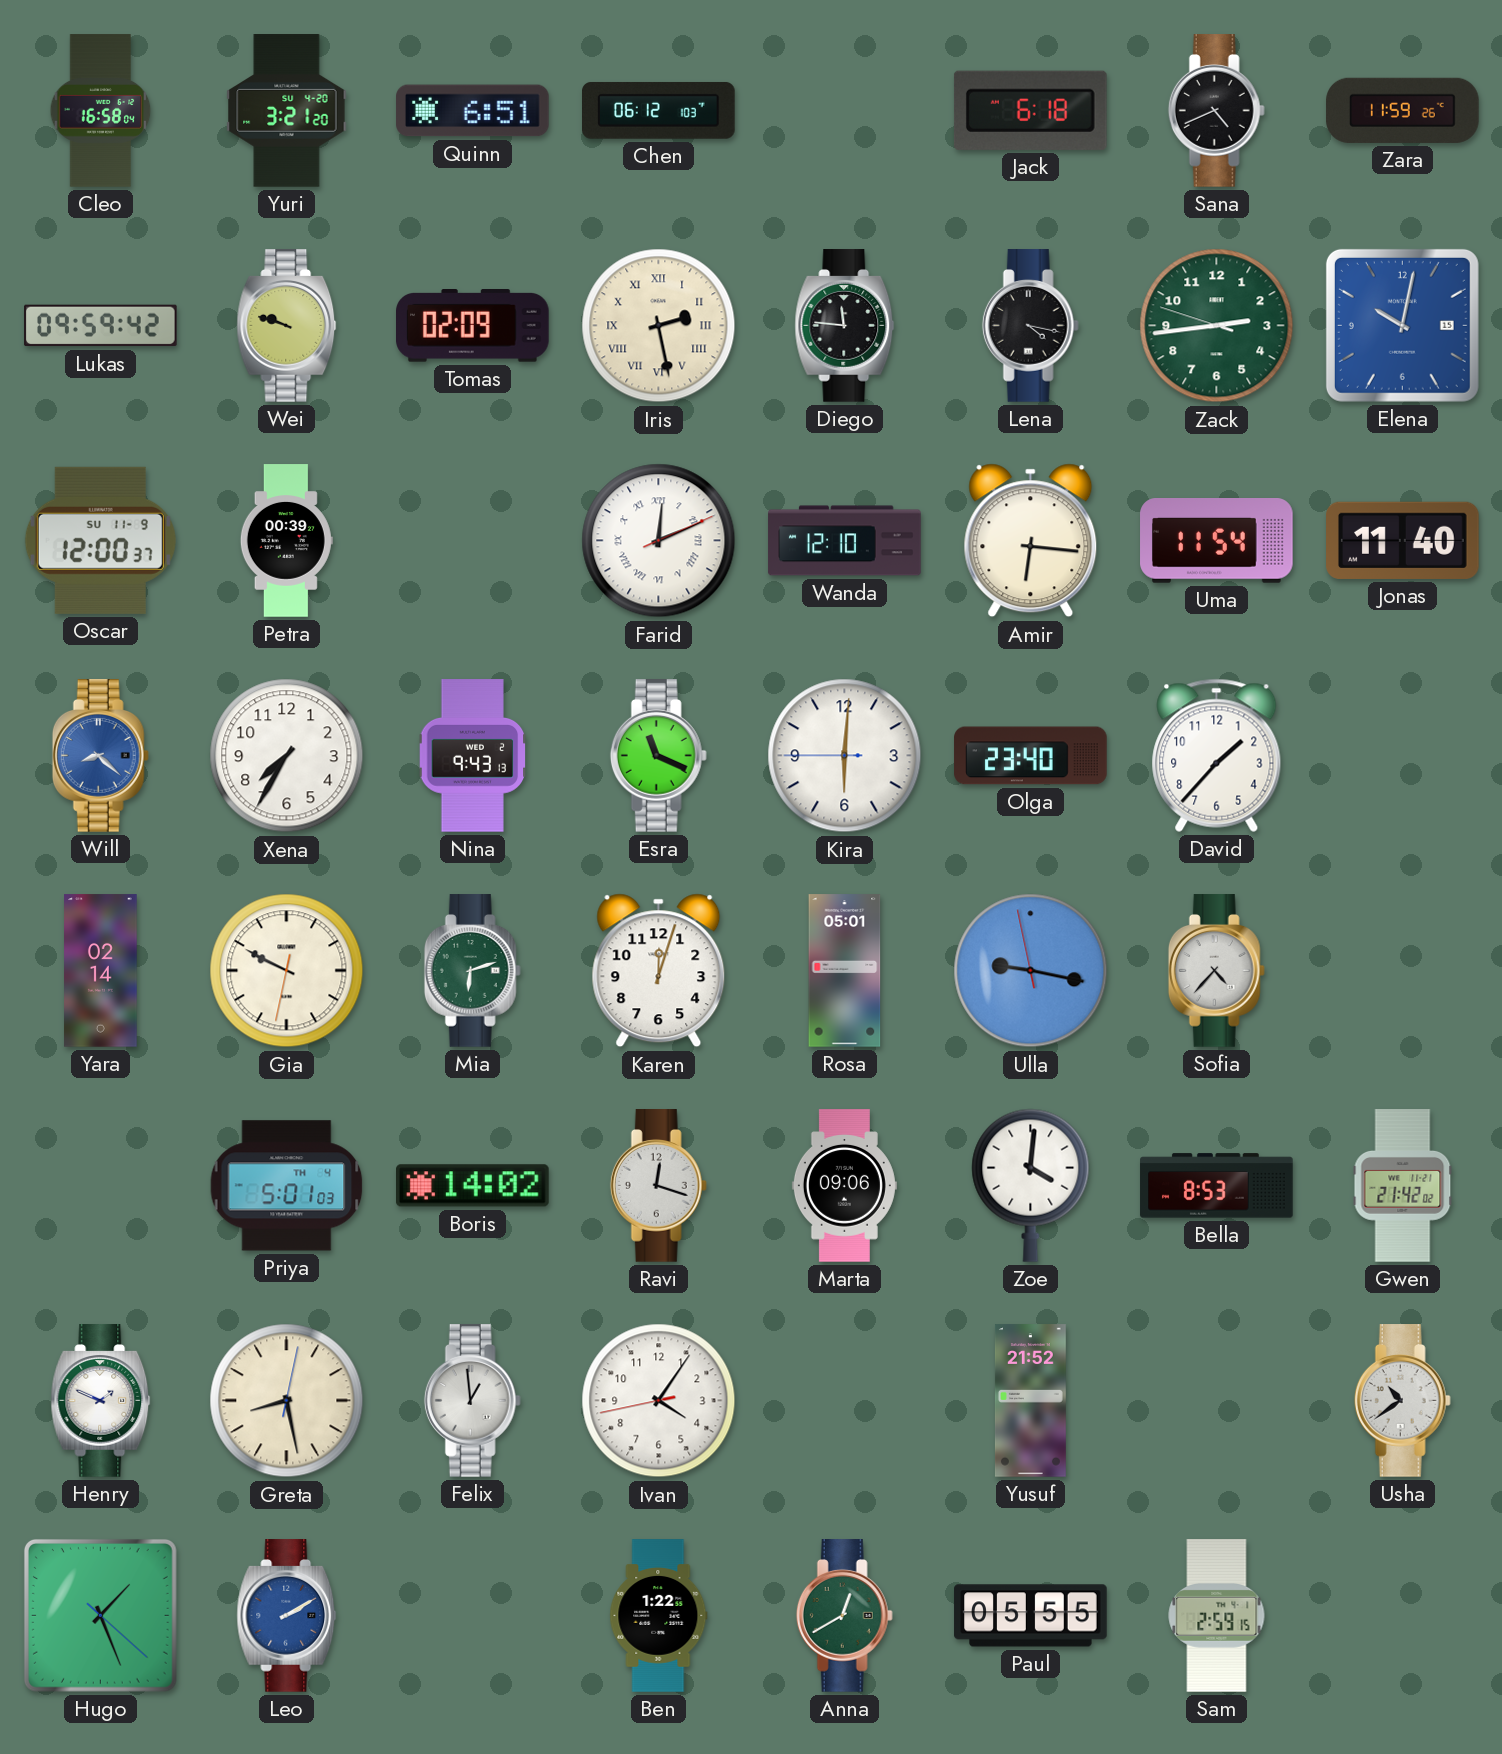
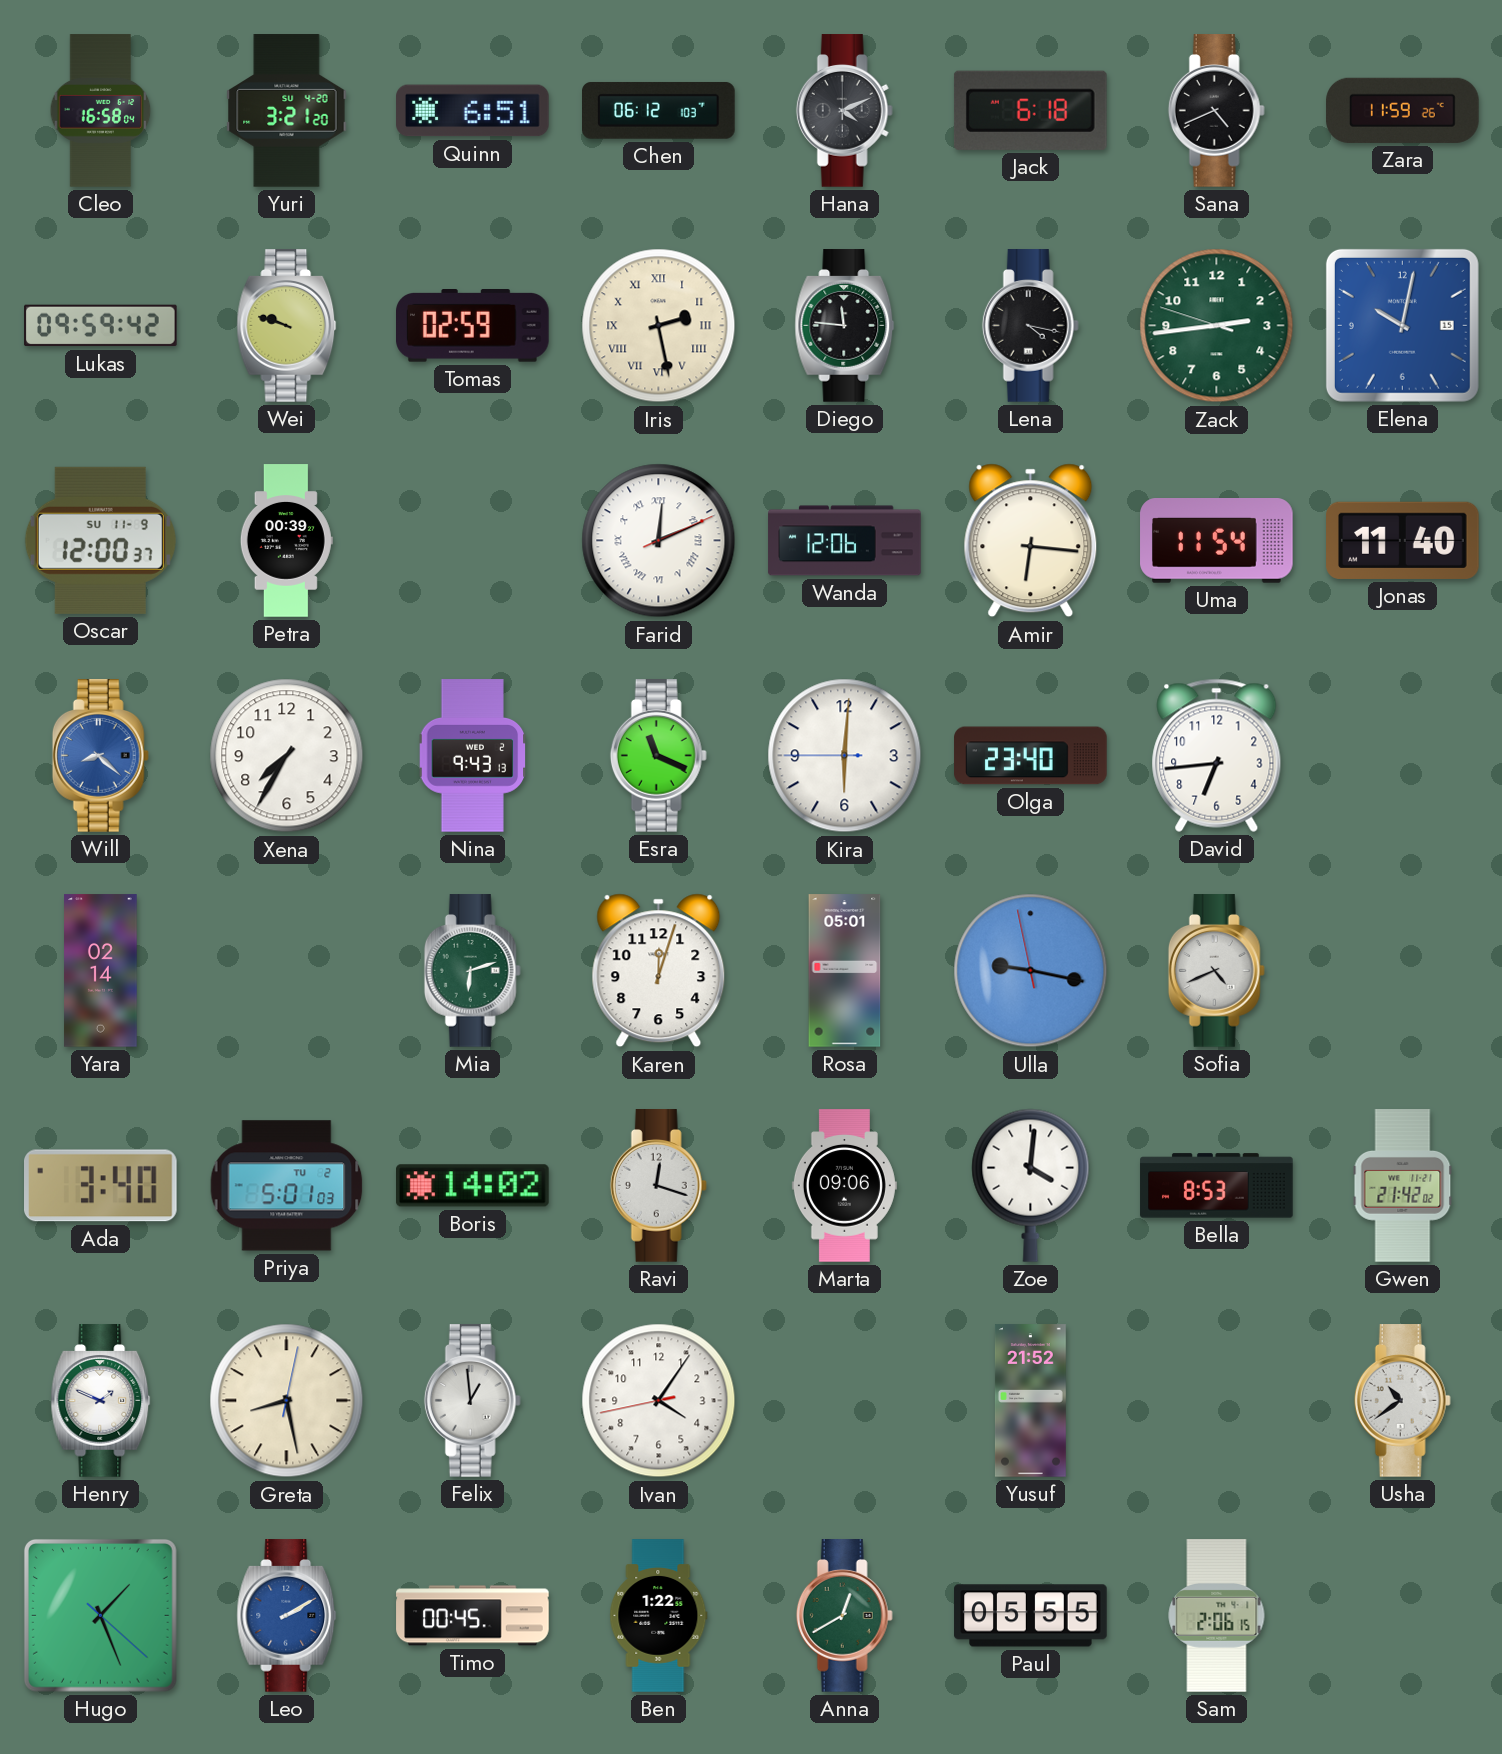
Hana: none -> 4:11
Tomas: 02:09 -> 02:59
Wanda: 12:10 -> 12:06
David: 1:37 -> 6:44
Gia: 9:49 -> none
Sofia: 4:37 -> 4:41
Ada: none -> 3:40
Priya date: TH 4 -> TU 2
Timo: none -> 00:45
Sam: 2:59 -> 2:06
